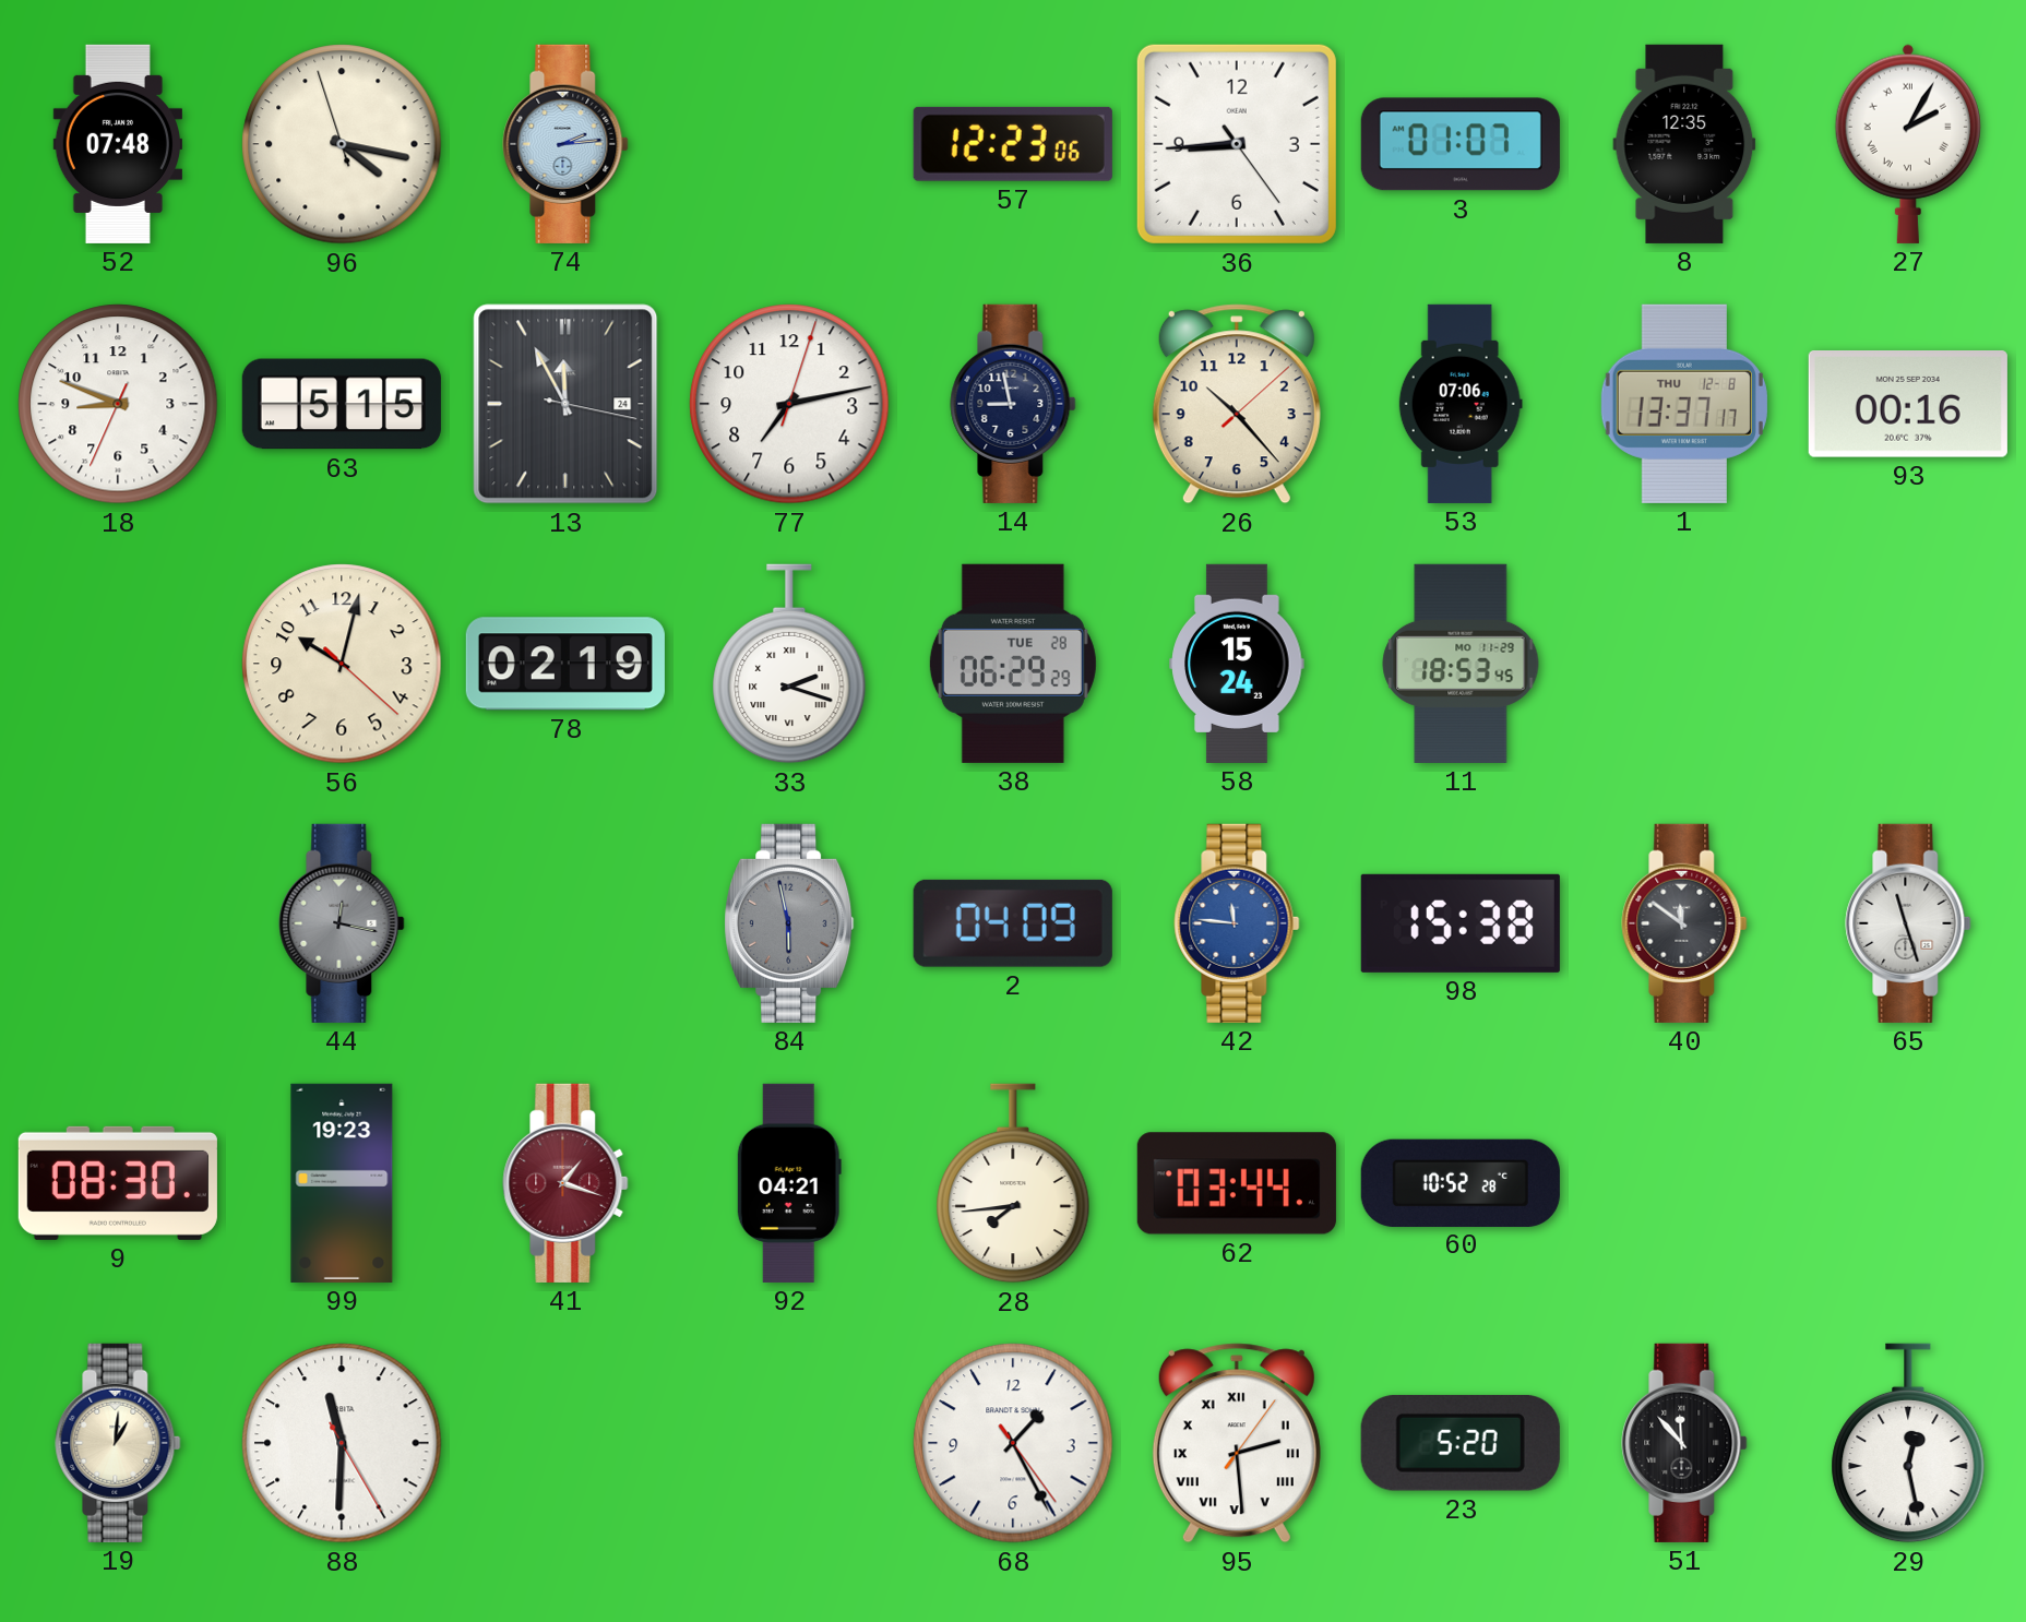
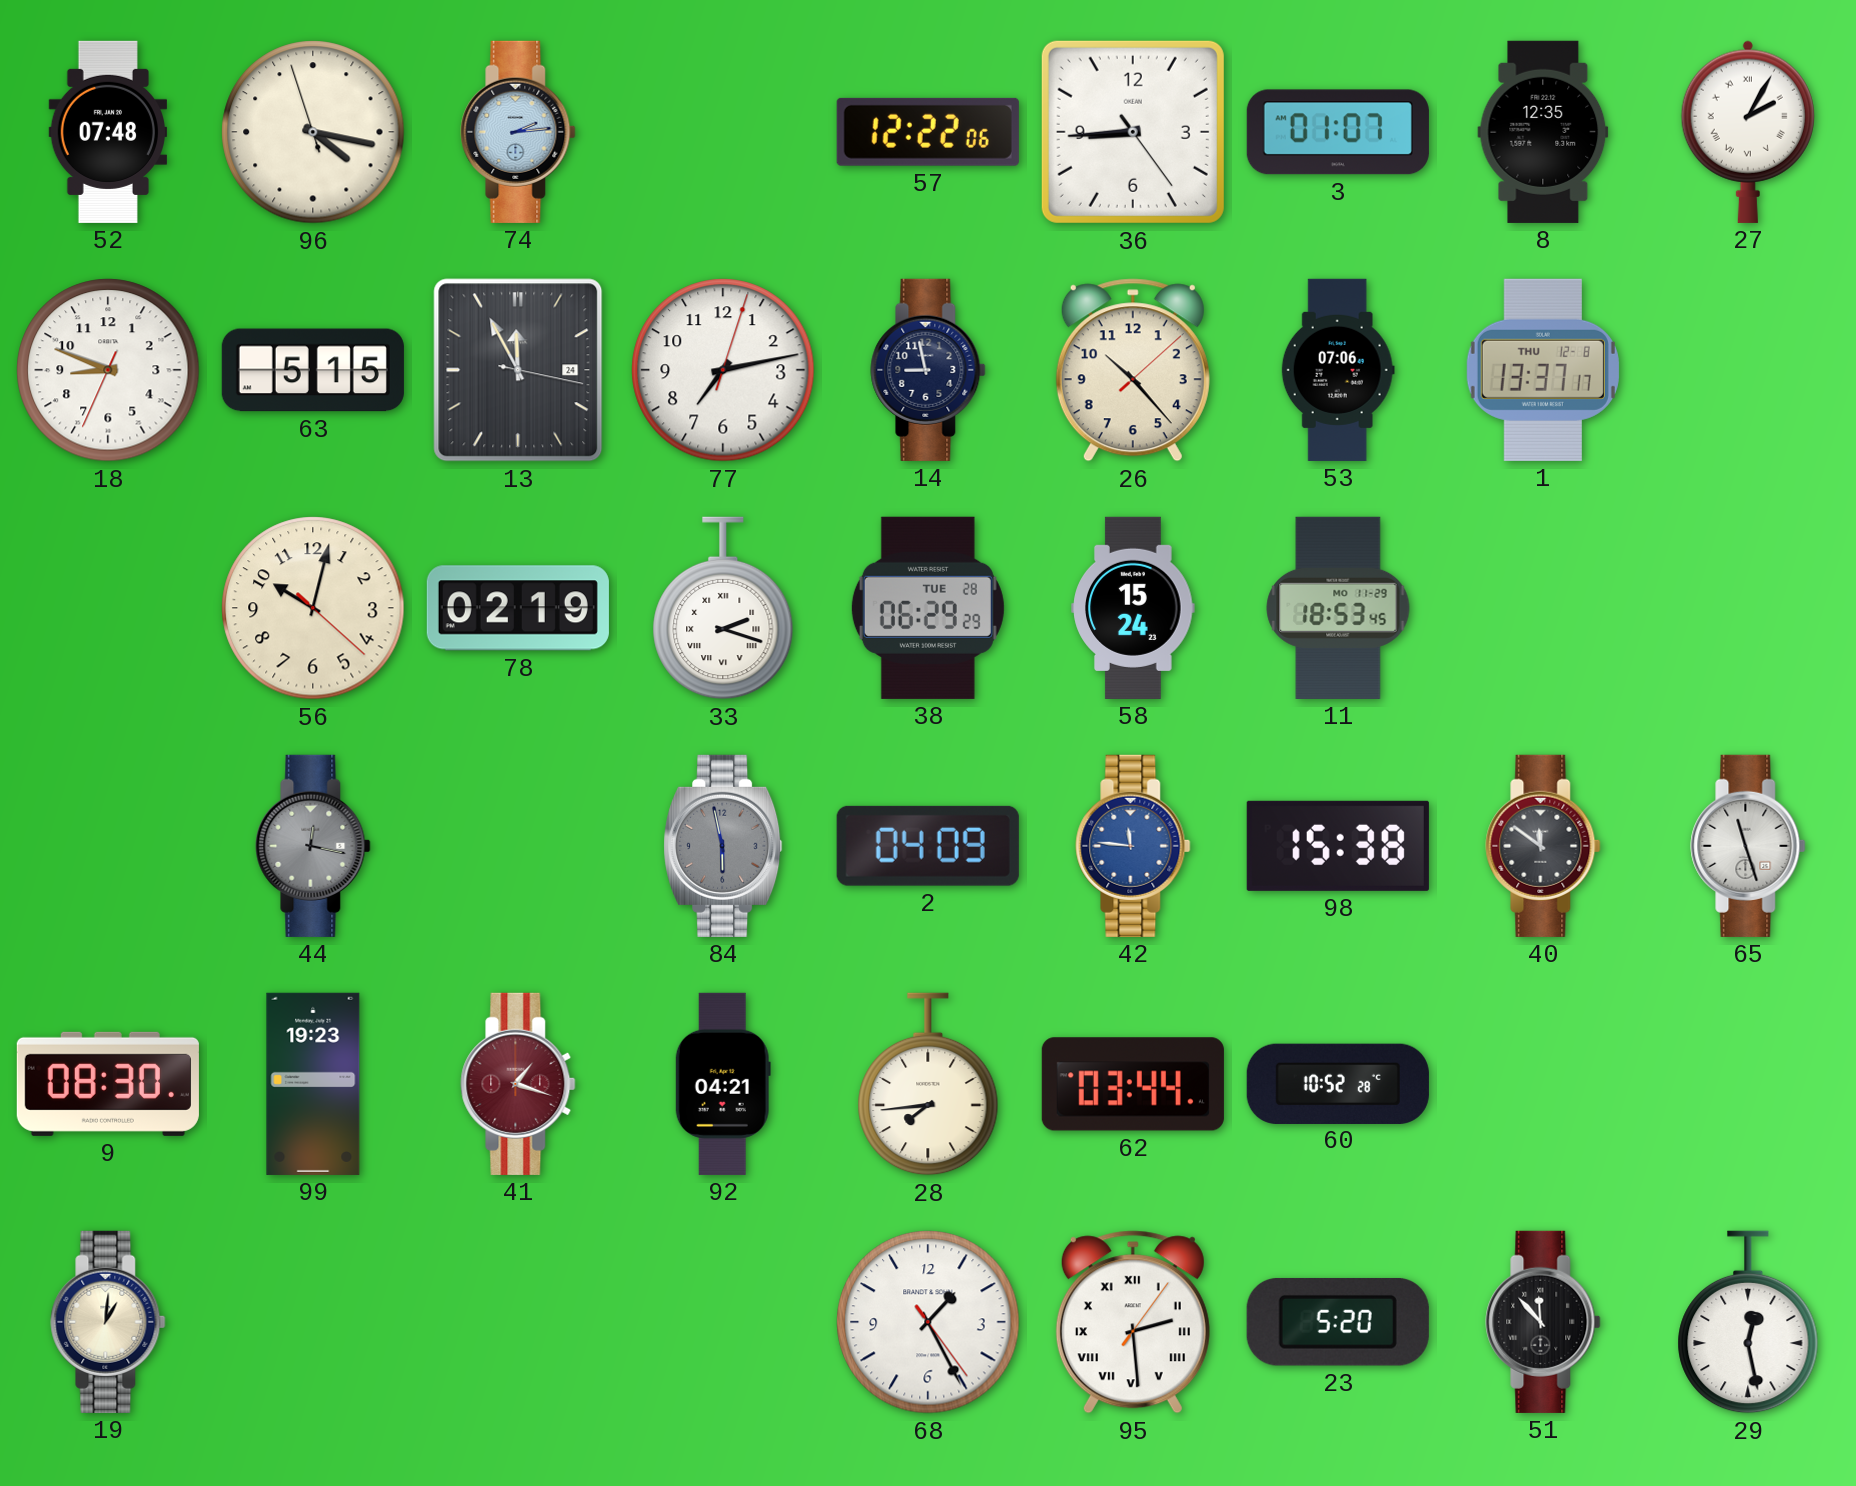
57: 12:23 -> 12:22
93: 00:16 -> none
88: 11:30 -> none
